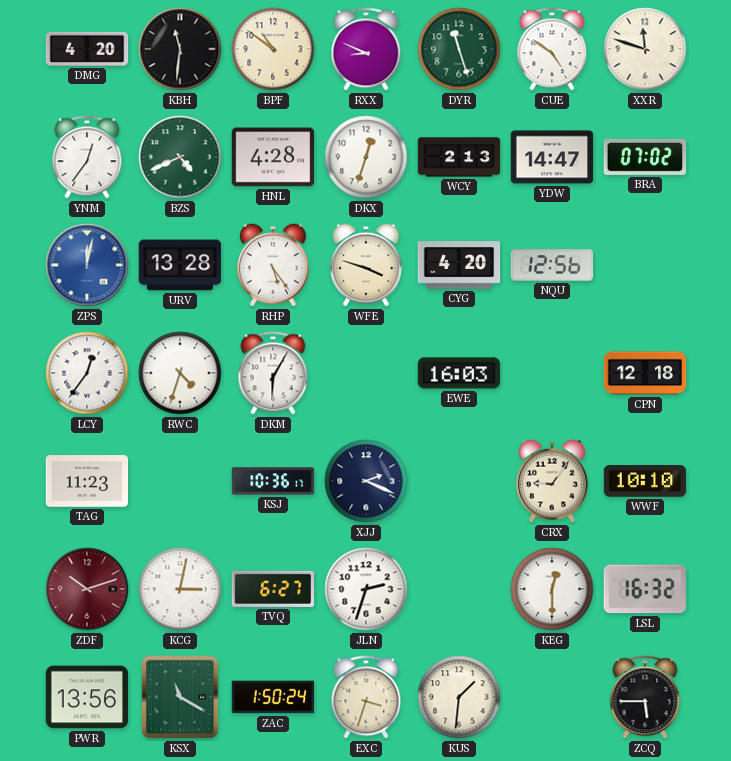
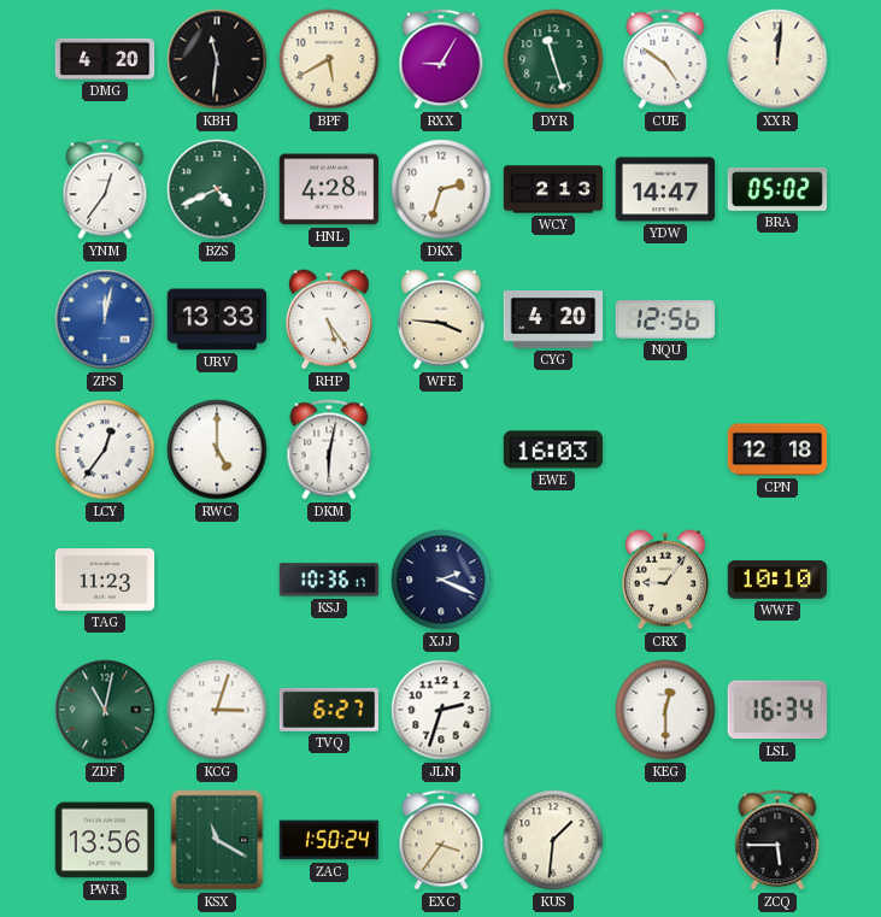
BPF: 10:51 -> 5:40
RXX: 8:49 -> 9:05
XXR: 11:48 -> 12:01
DKX: 12:33 -> 2:33
BRA: 07:02 -> 05:02
URV: 13:28 -> 13:33
WFE: 3:48 -> 3:46
RWC: 4:33 -> 5:00
DKM: 6:05 -> 6:02
ZDF: 10:12 -> 11:02
ZDF dial: burgundy -> green
KCG: 3:02 -> 3:03
LSL: 16:32 -> 16:34
EXC: 3:33 -> 3:36
